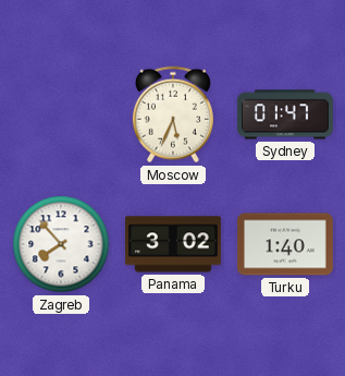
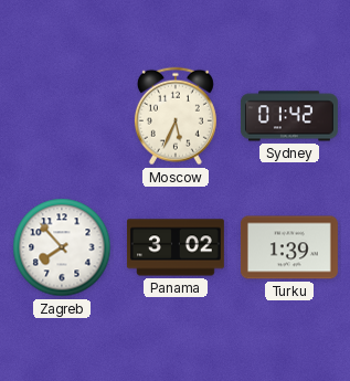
Sydney: 01:47 -> 01:42
Turku: 1:40 -> 1:39
